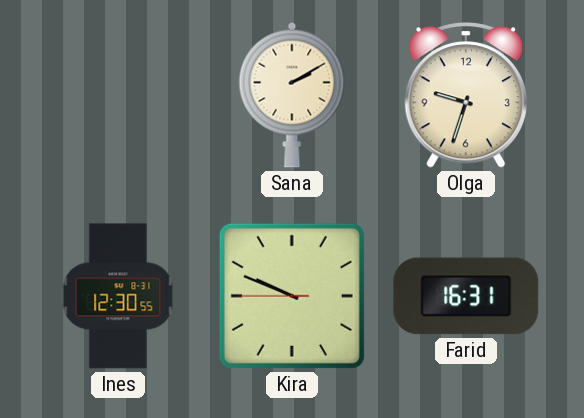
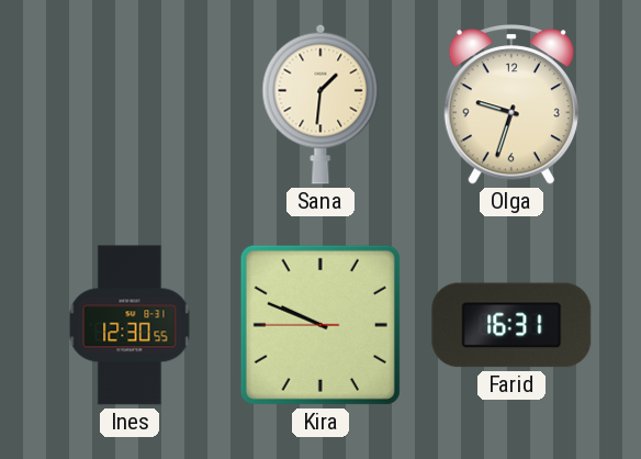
Sana: 2:10 -> 1:31
